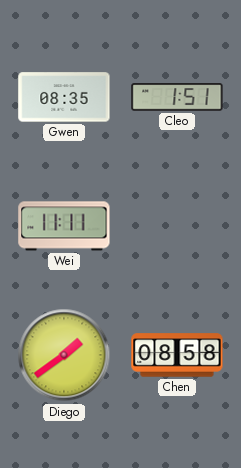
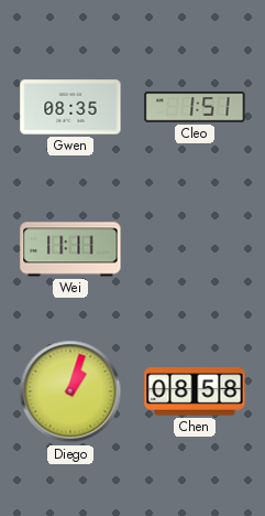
Diego: 1:39 -> 1:03
